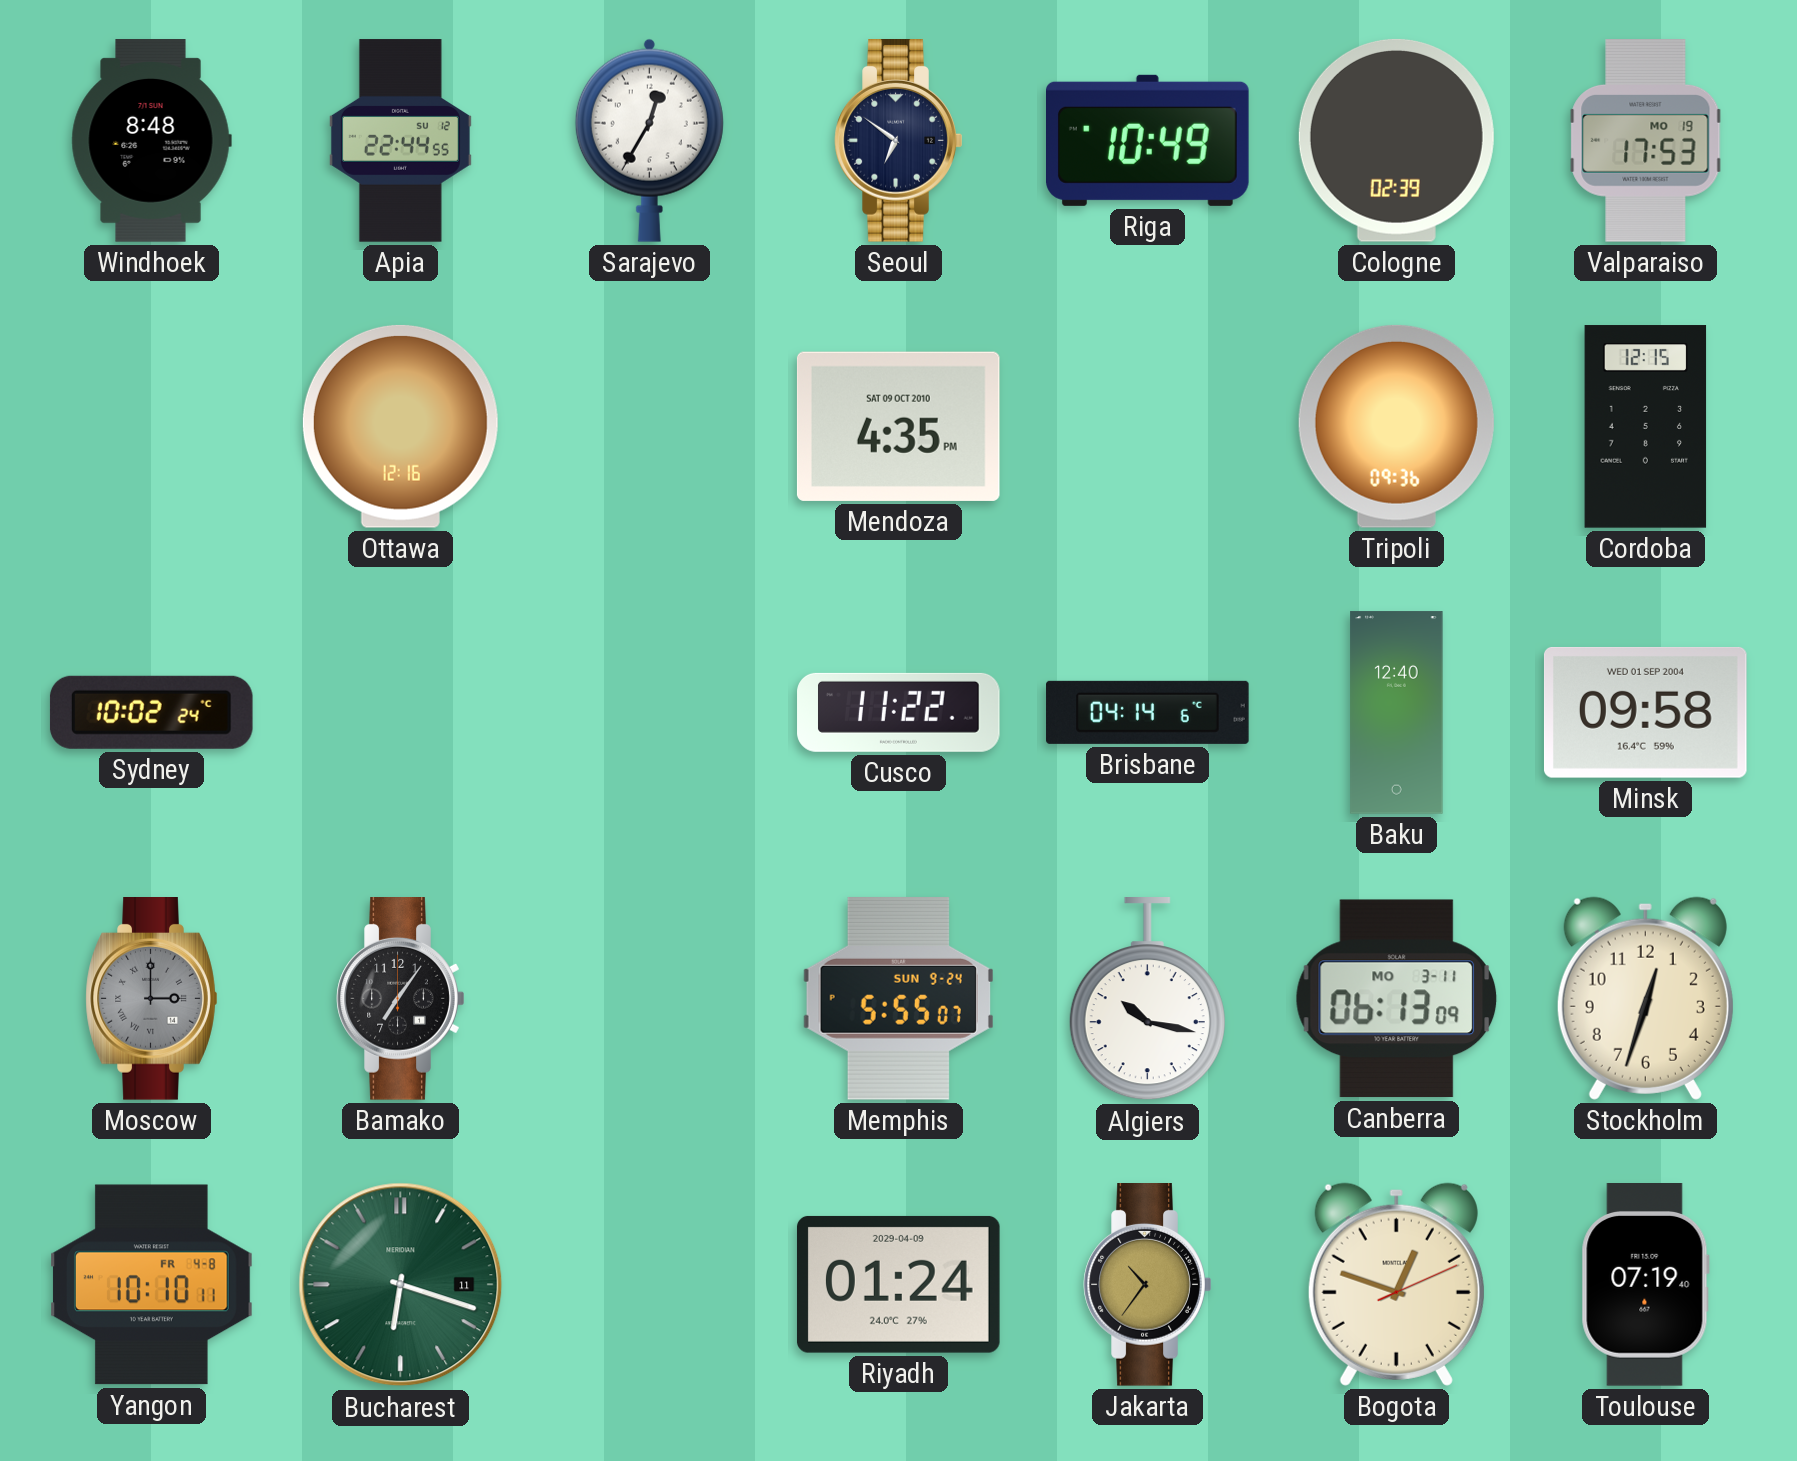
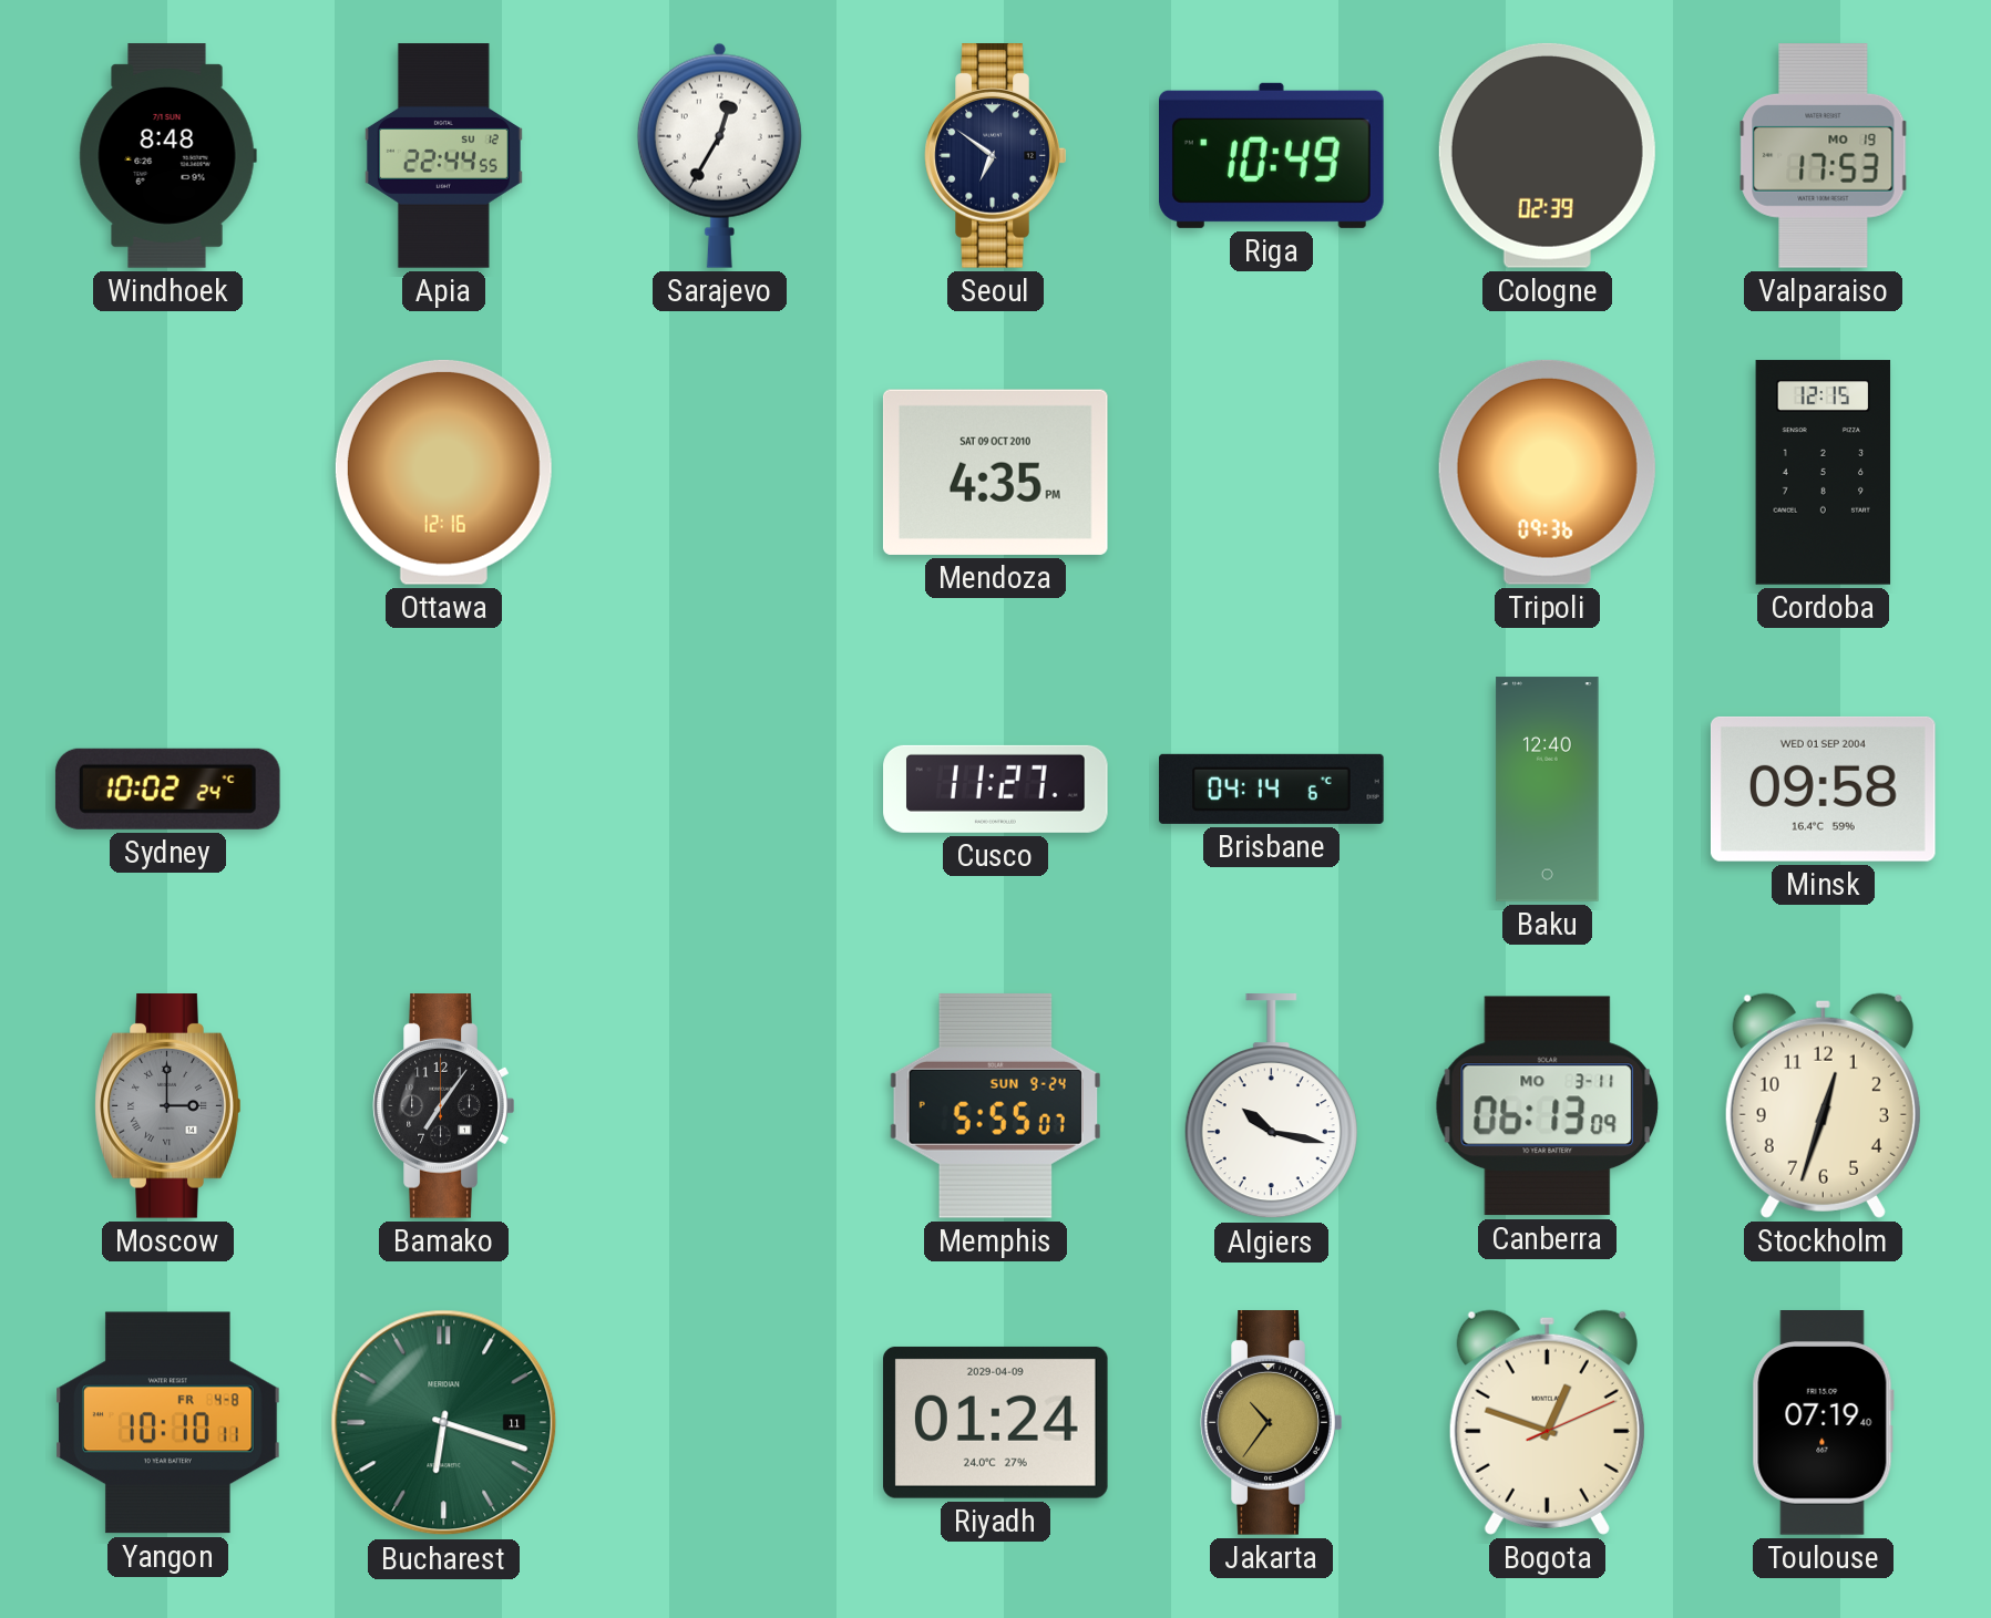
Cusco: 11:22 -> 11:27
